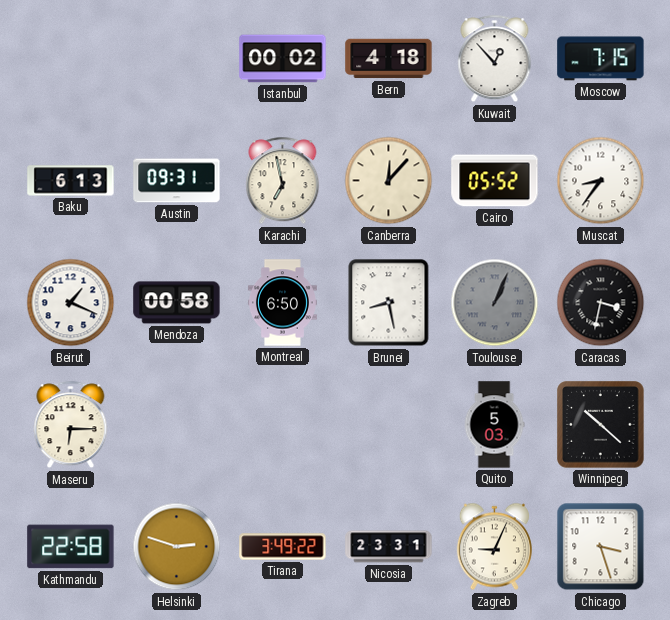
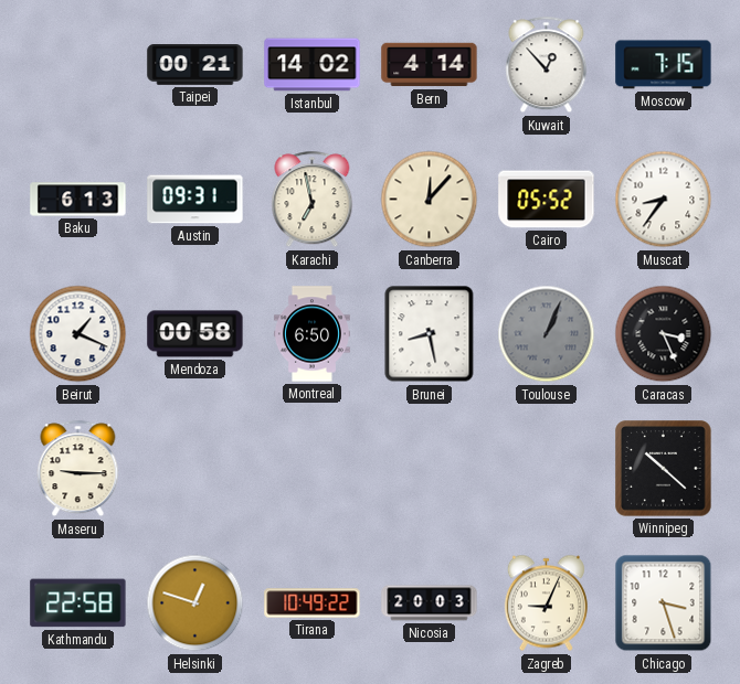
Taipei: none -> 00:21
Istanbul: 00:02 -> 14:02
Bern: 4:18 -> 4:14
Caracas: 3:32 -> 3:26
Maseru: 6:15 -> 9:15
Quito: 5:03 -> none
Helsinki: 2:48 -> 12:48
Tirana: 3:49 -> 10:49
Nicosia: 23:31 -> 20:03
